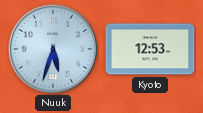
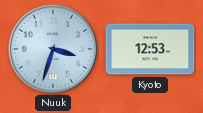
Nuuk: 5:33 -> 3:33
